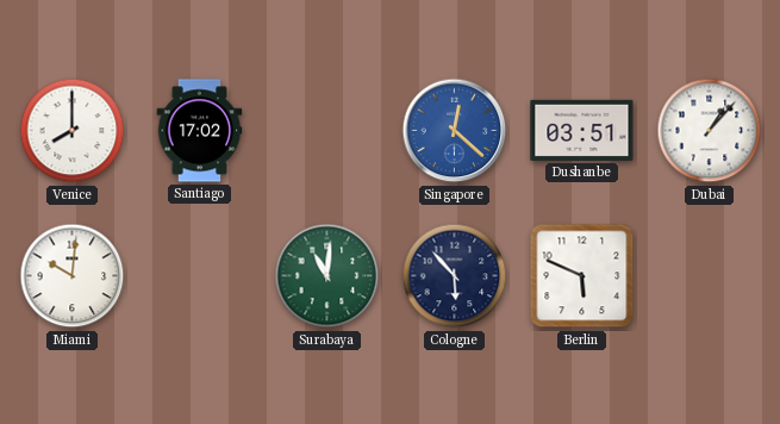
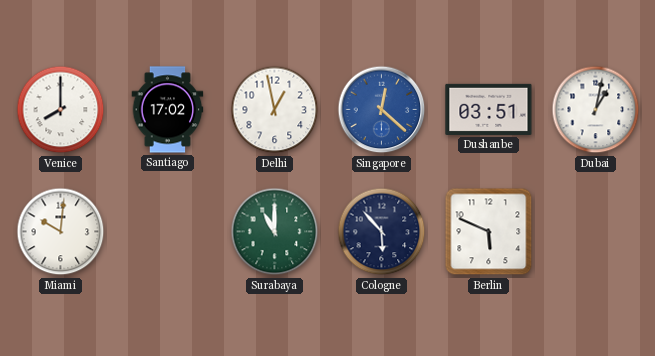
Delhi: none -> 12:58
Dubai: 1:07 -> 1:02
Surabaya: 11:01 -> 11:00
